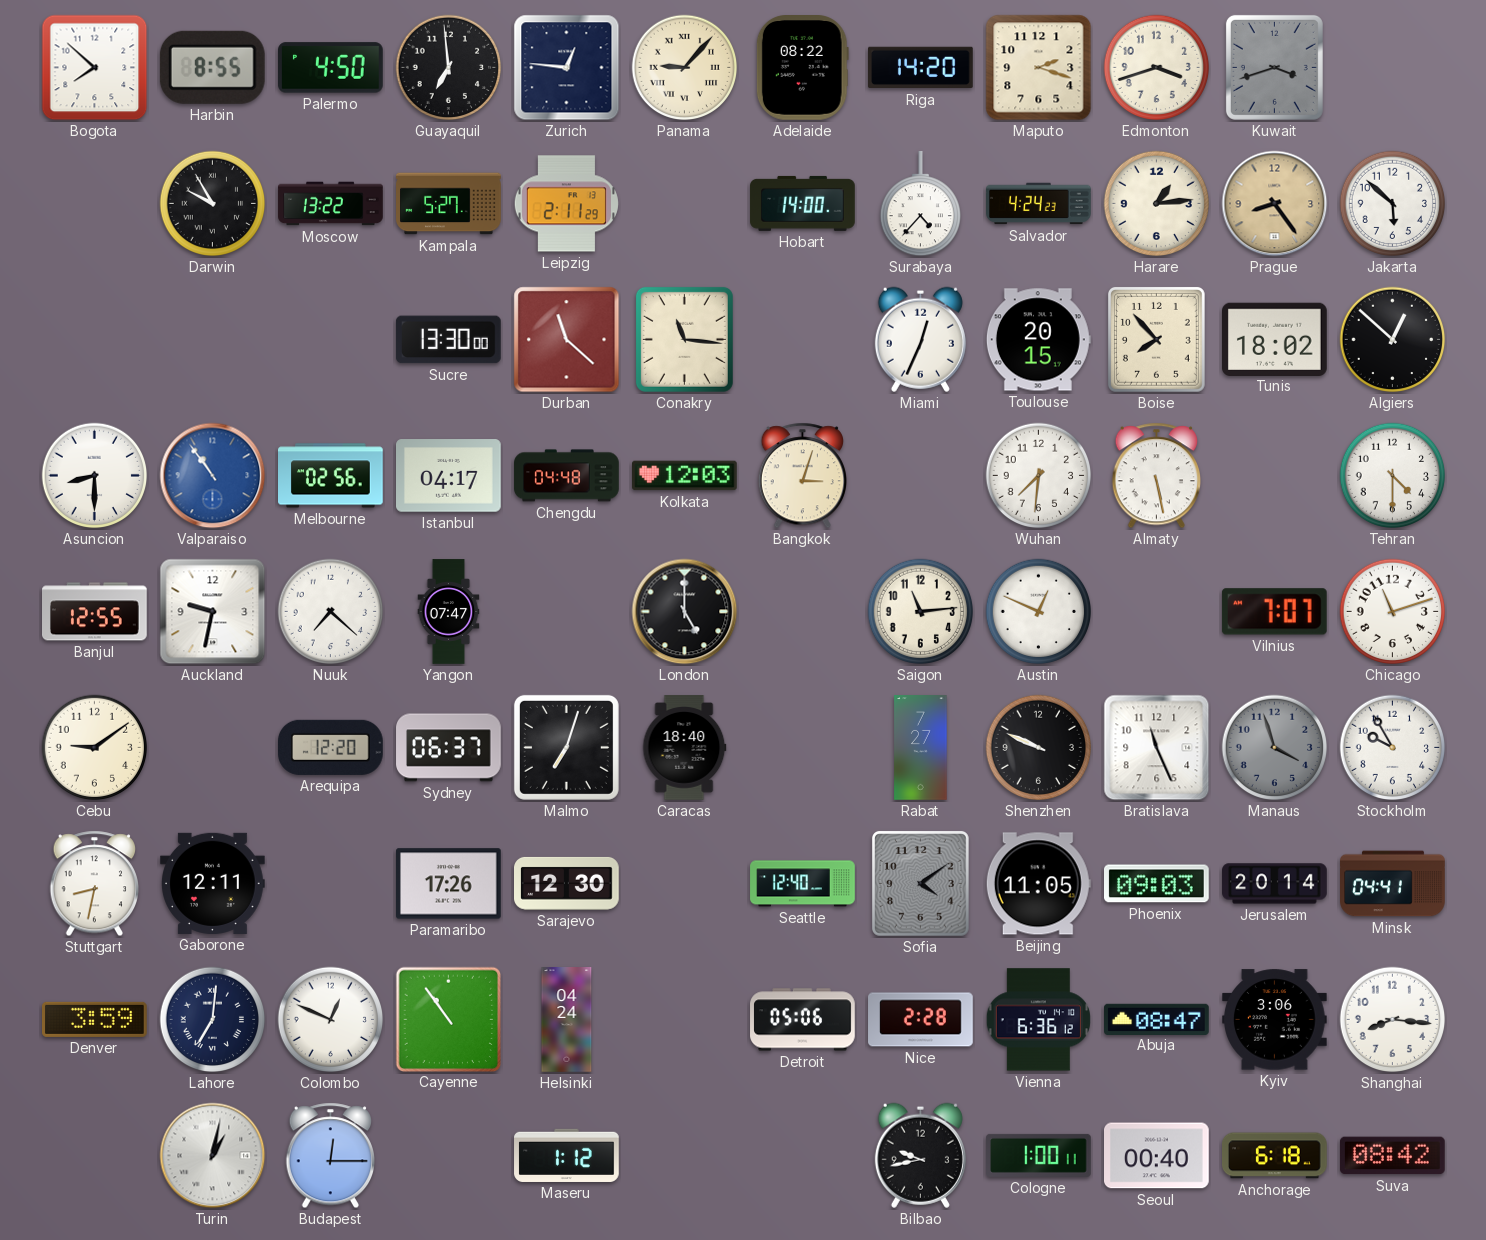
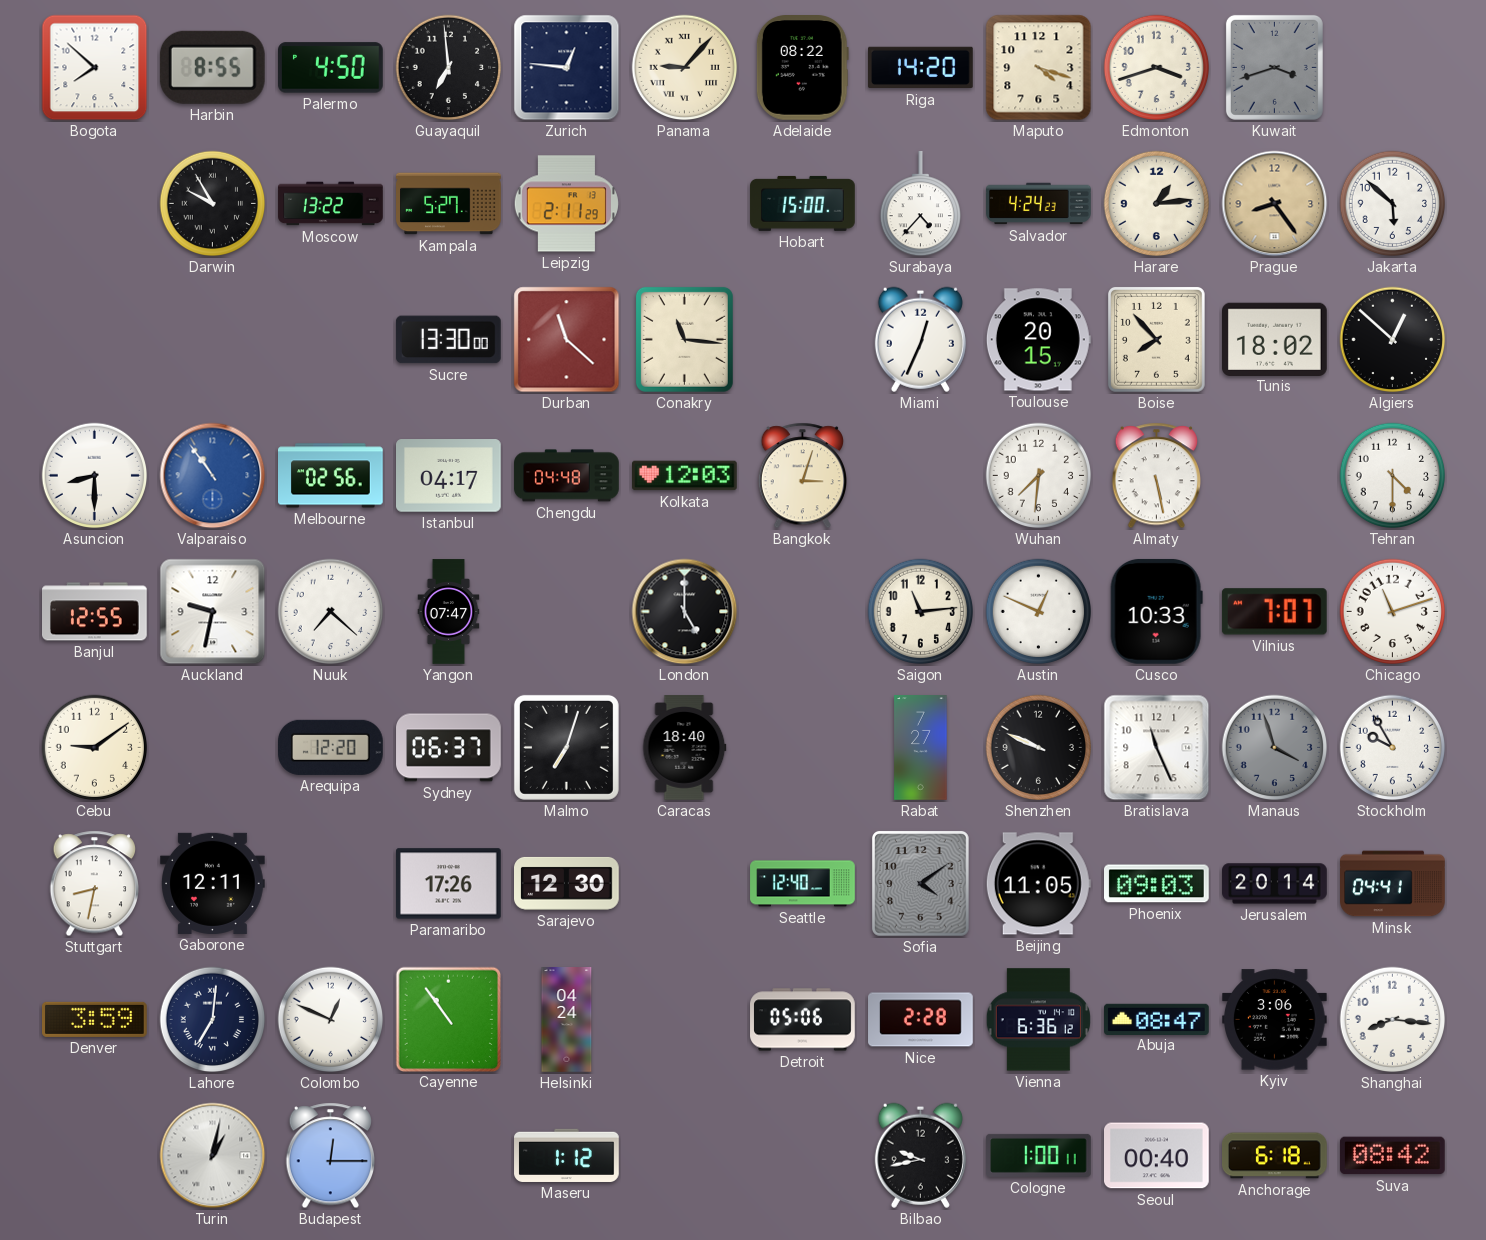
Maputo: 2:18 -> 4:18
Hobart: 14:00 -> 15:00
Cusco: none -> 10:33
